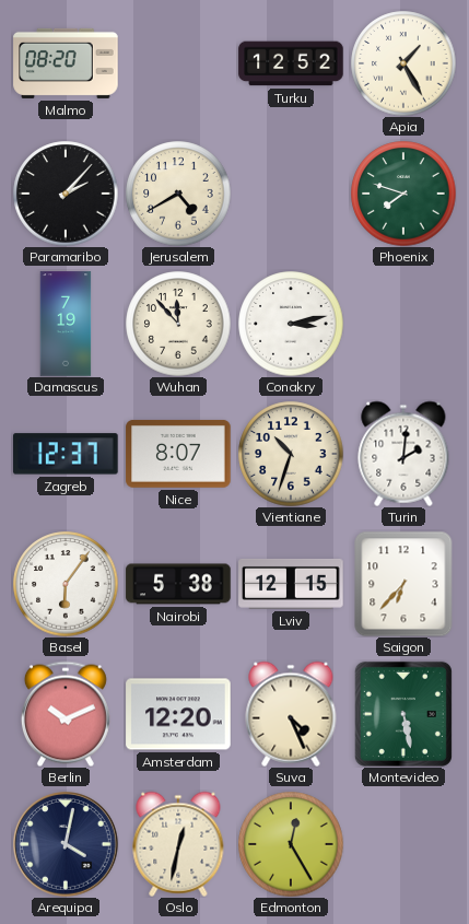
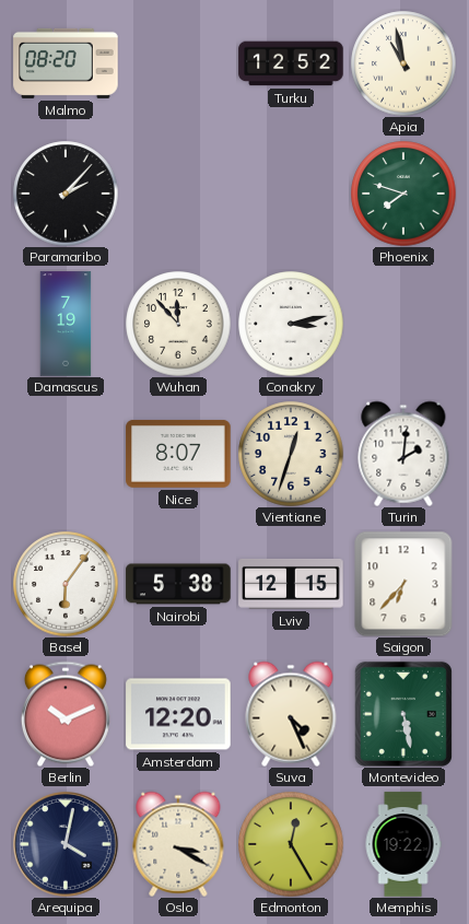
Apia: 1:25 -> 10:58
Jerusalem: 4:40 -> none
Zagreb: 12:37 -> none
Vientiane: 10:33 -> 12:33
Oslo: 12:32 -> 3:20
Memphis: none -> 19:22
